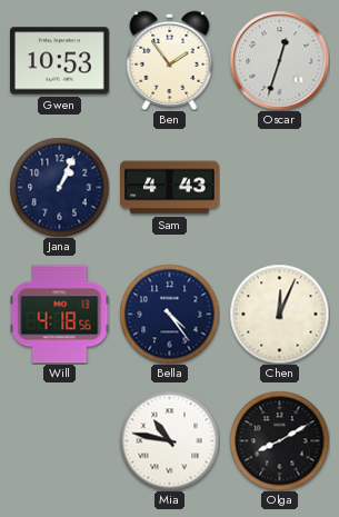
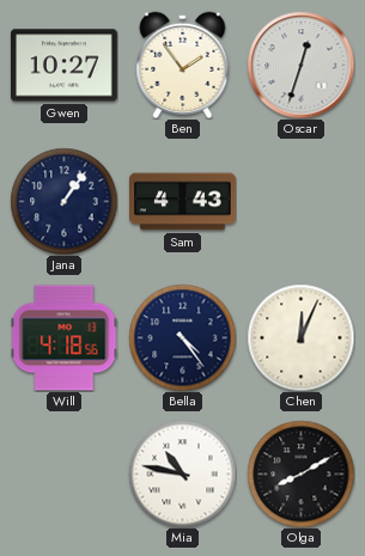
Gwen: 10:53 -> 10:27
Jana: 1:04 -> 1:06
